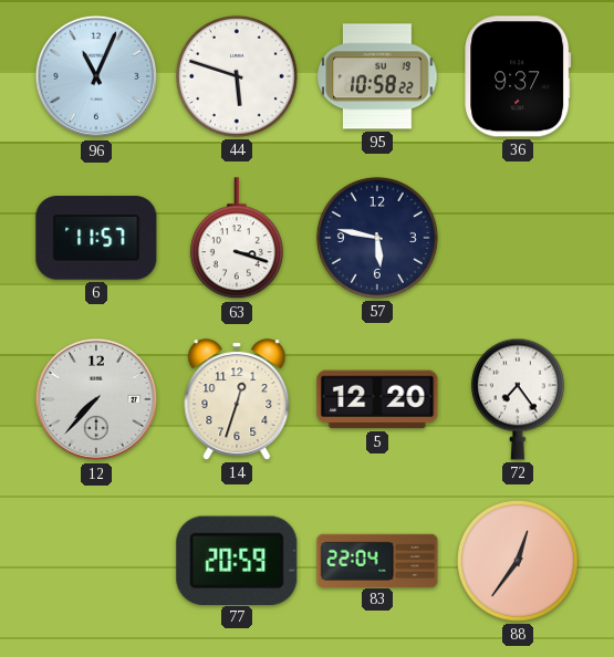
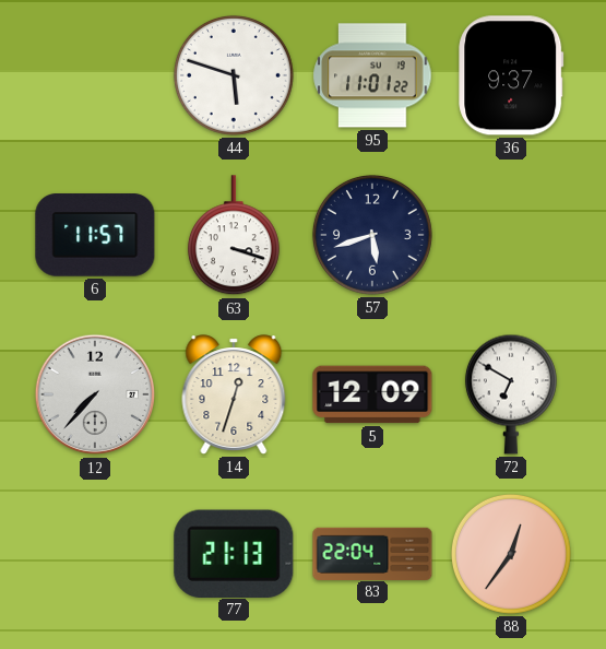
96: 11:04 -> none
95: 10:58 -> 11:01
57: 5:47 -> 5:42
5: 12:20 -> 12:09
72: 7:24 -> 6:50
77: 20:59 -> 21:13
